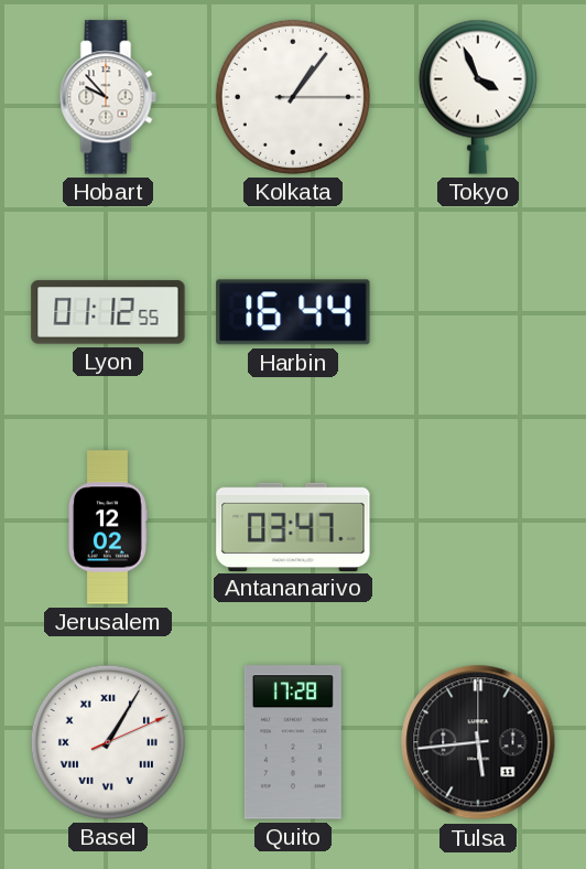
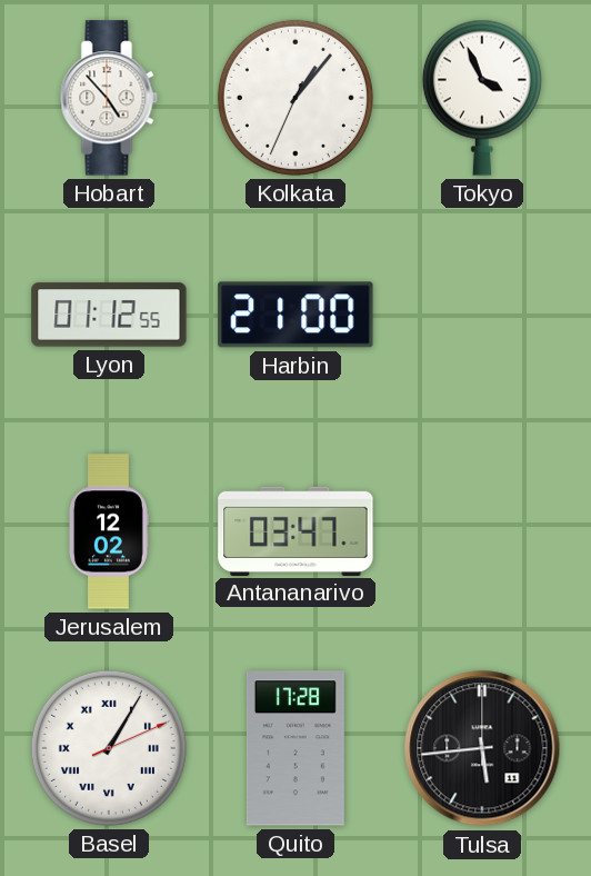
Hobart: 9:53 -> 4:53
Kolkata: 1:06:15 -> 1:06:34
Harbin: 16:44 -> 21:00
